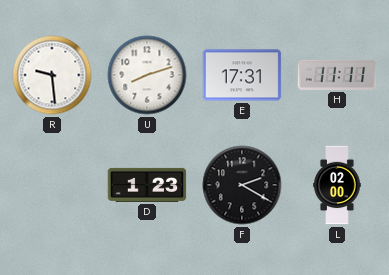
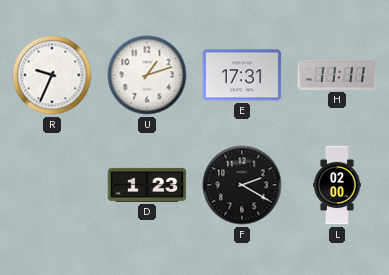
R: 9:29 -> 9:34
U: 8:12 -> 1:12
